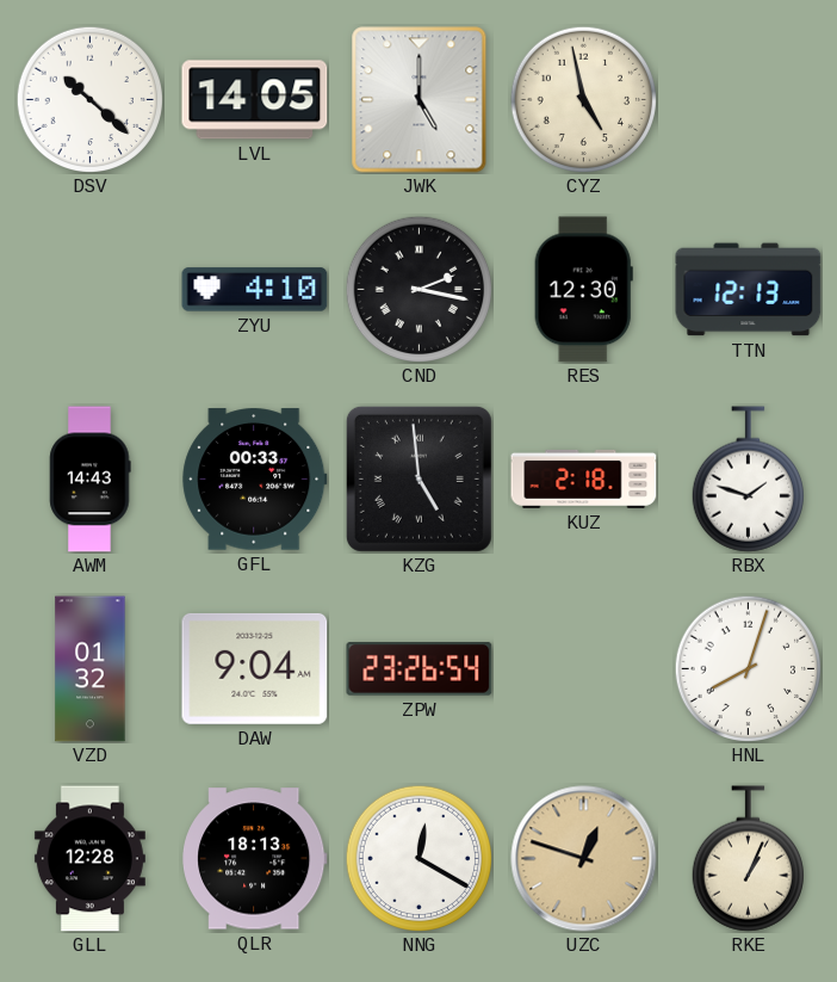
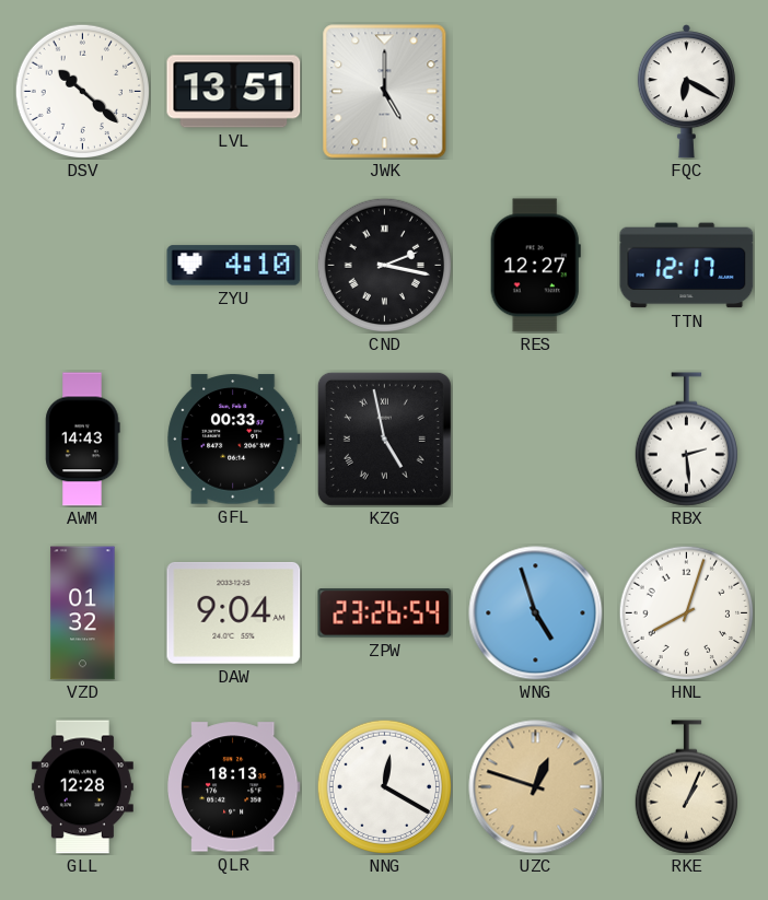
LVL: 14:05 -> 13:51
CYZ: 4:58 -> none
FQC: none -> 6:20
RES: 12:30 -> 12:27
TTN: 12:13 -> 12:17
KZG: 4:59 -> 4:58
KUZ: 2:18 -> none
RBX: 1:48 -> 2:29
WNG: none -> 4:57
